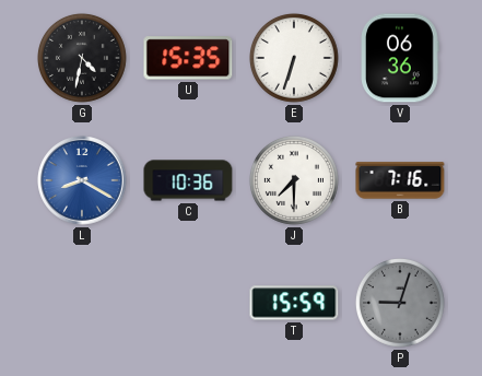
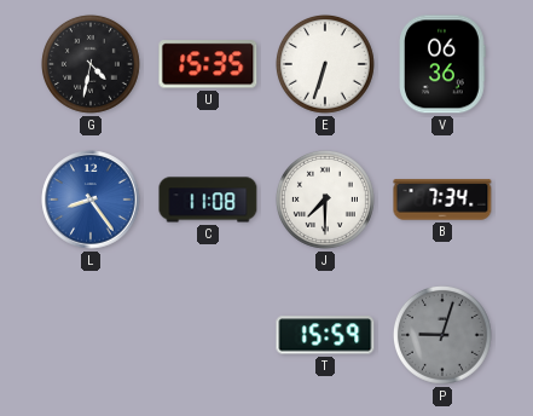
L: 8:20 -> 8:24
C: 10:36 -> 11:08
B: 7:16 -> 7:34
